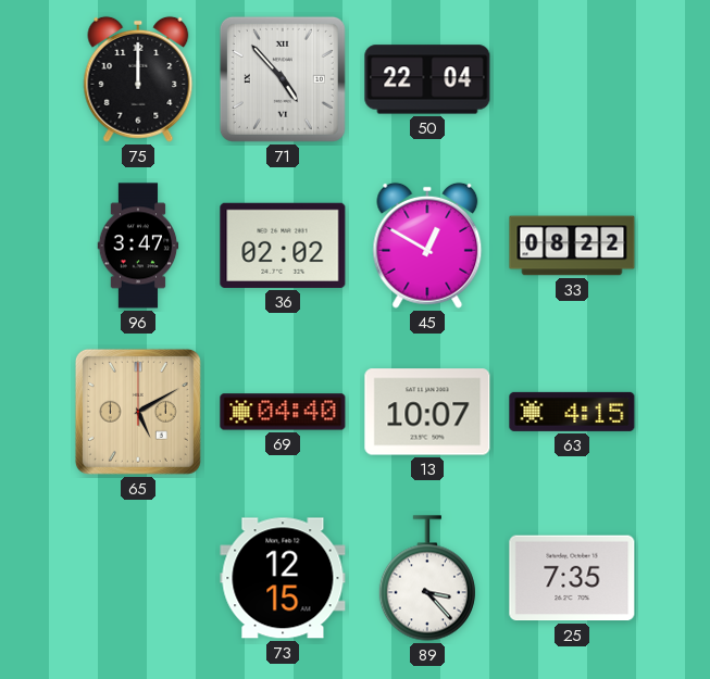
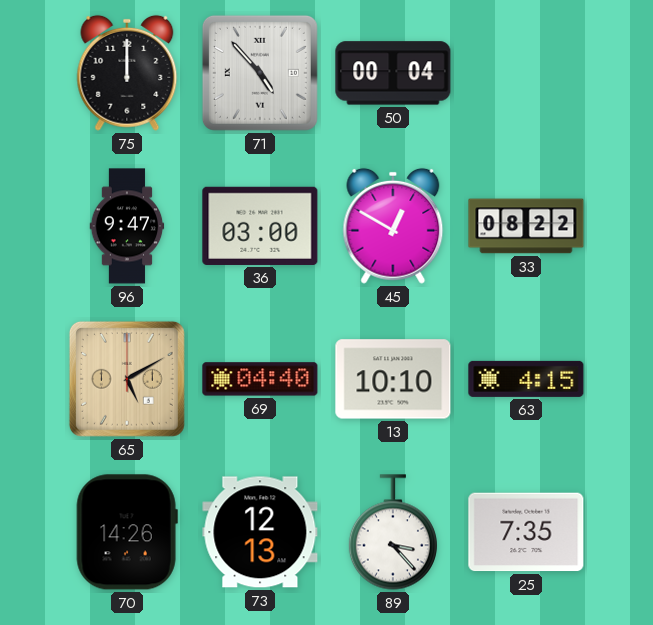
50: 22:04 -> 00:04
96: 3:47 -> 9:47
36: 02:02 -> 03:00
13: 10:07 -> 10:10
70: none -> 14:26
73: 12:15 -> 12:13
